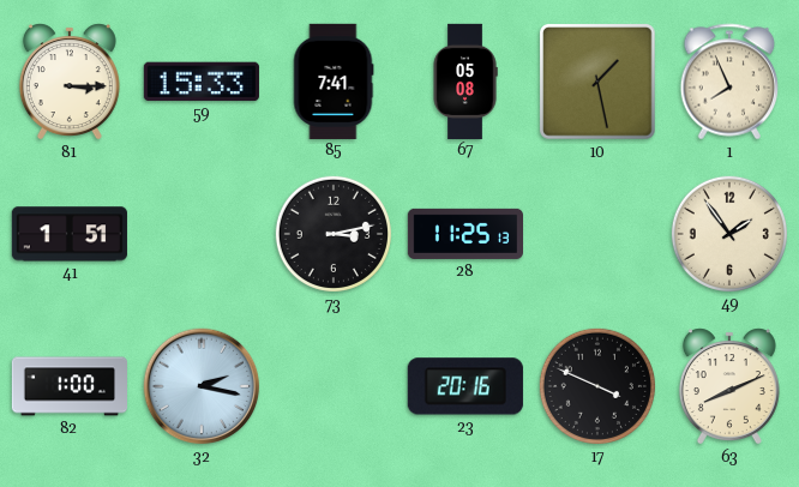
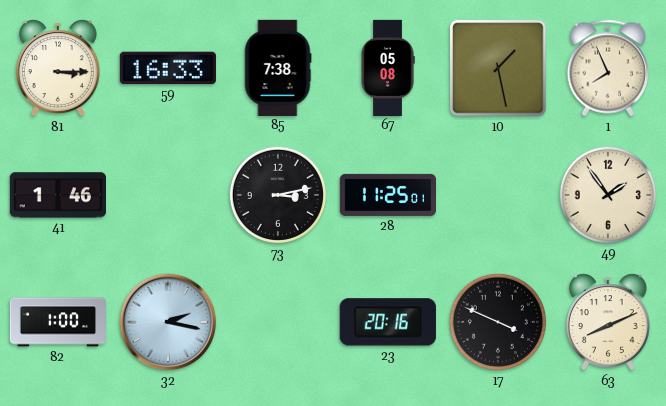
59: 15:33 -> 16:33
85: 7:41 -> 7:38
41: 1:51 -> 1:46
28: 11:25:13 -> 11:25:01
